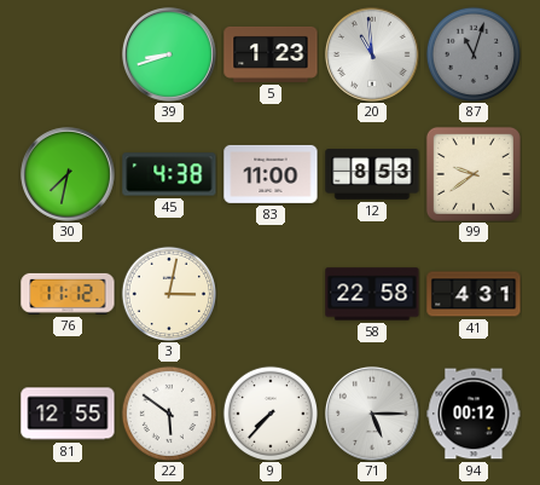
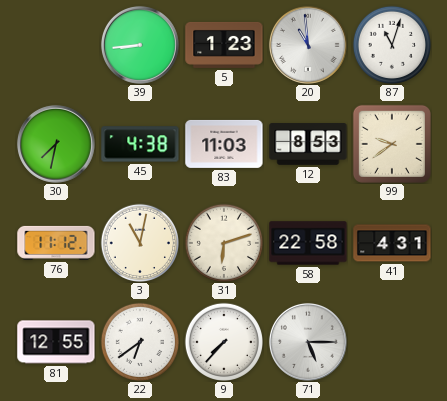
39: 8:42 -> 8:44
87 dial: grey -> white
83: 11:00 -> 11:03
3: 3:02 -> 11:02
31: none -> 6:12
22: 5:51 -> 6:39
94: 00:12 -> none
